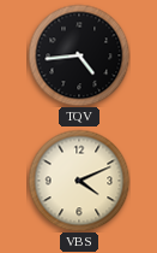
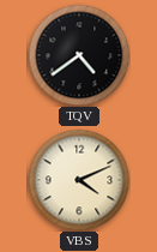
TQV: 4:44 -> 4:39
